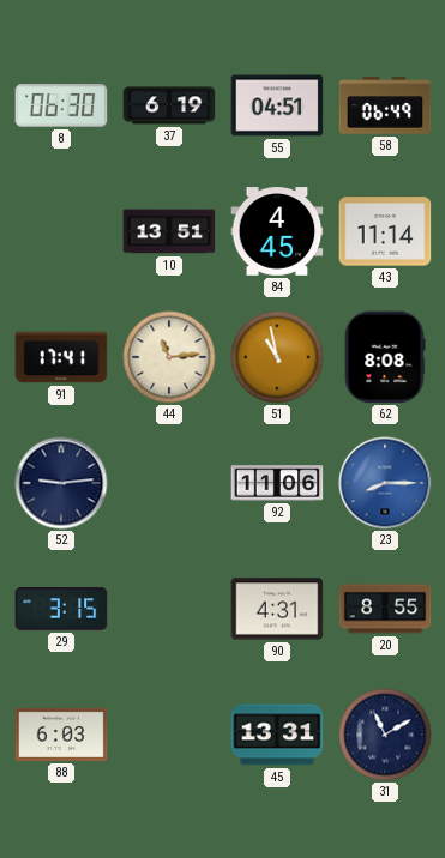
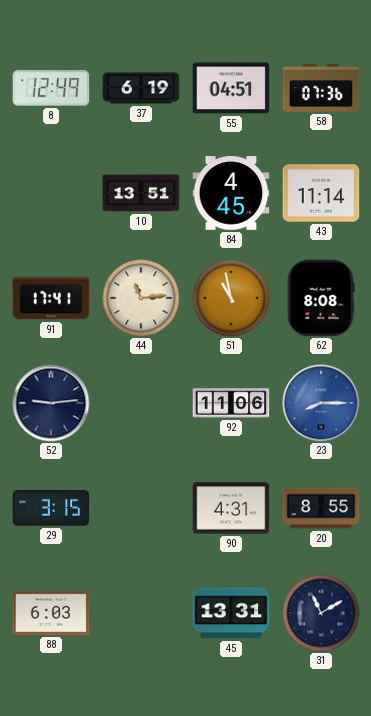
8: 06:30 -> 12:49
58: 06:49 -> 07:36
